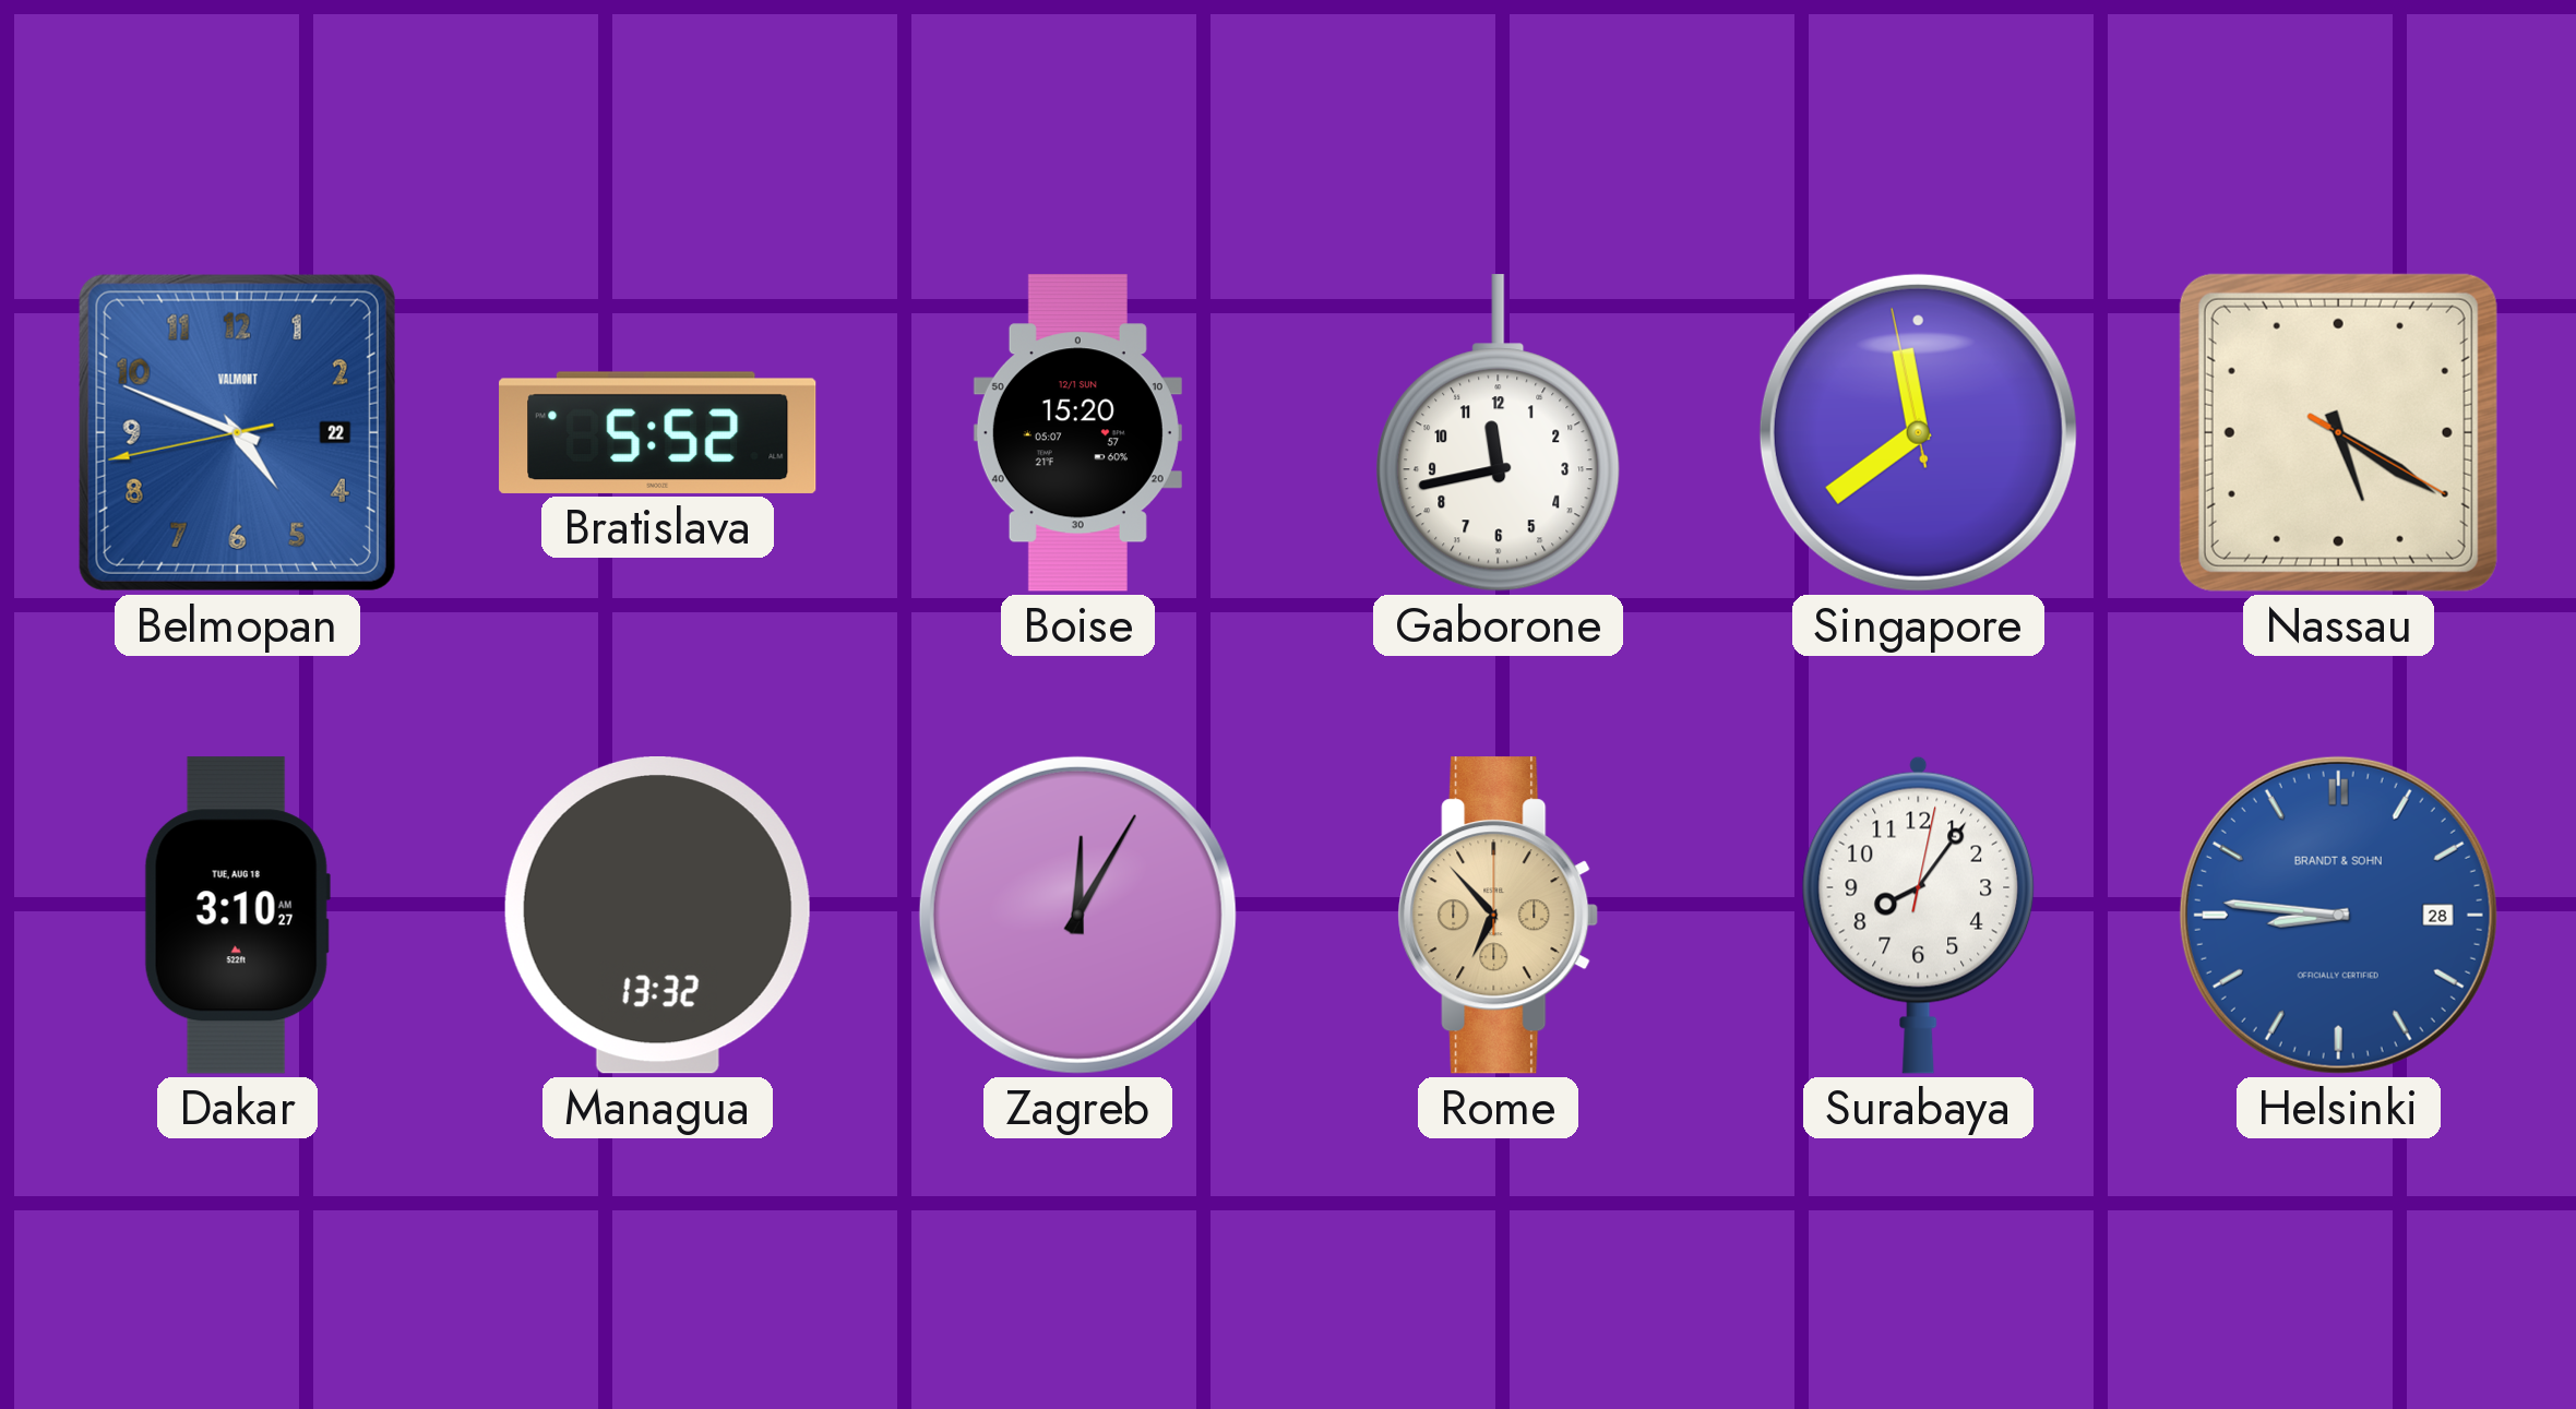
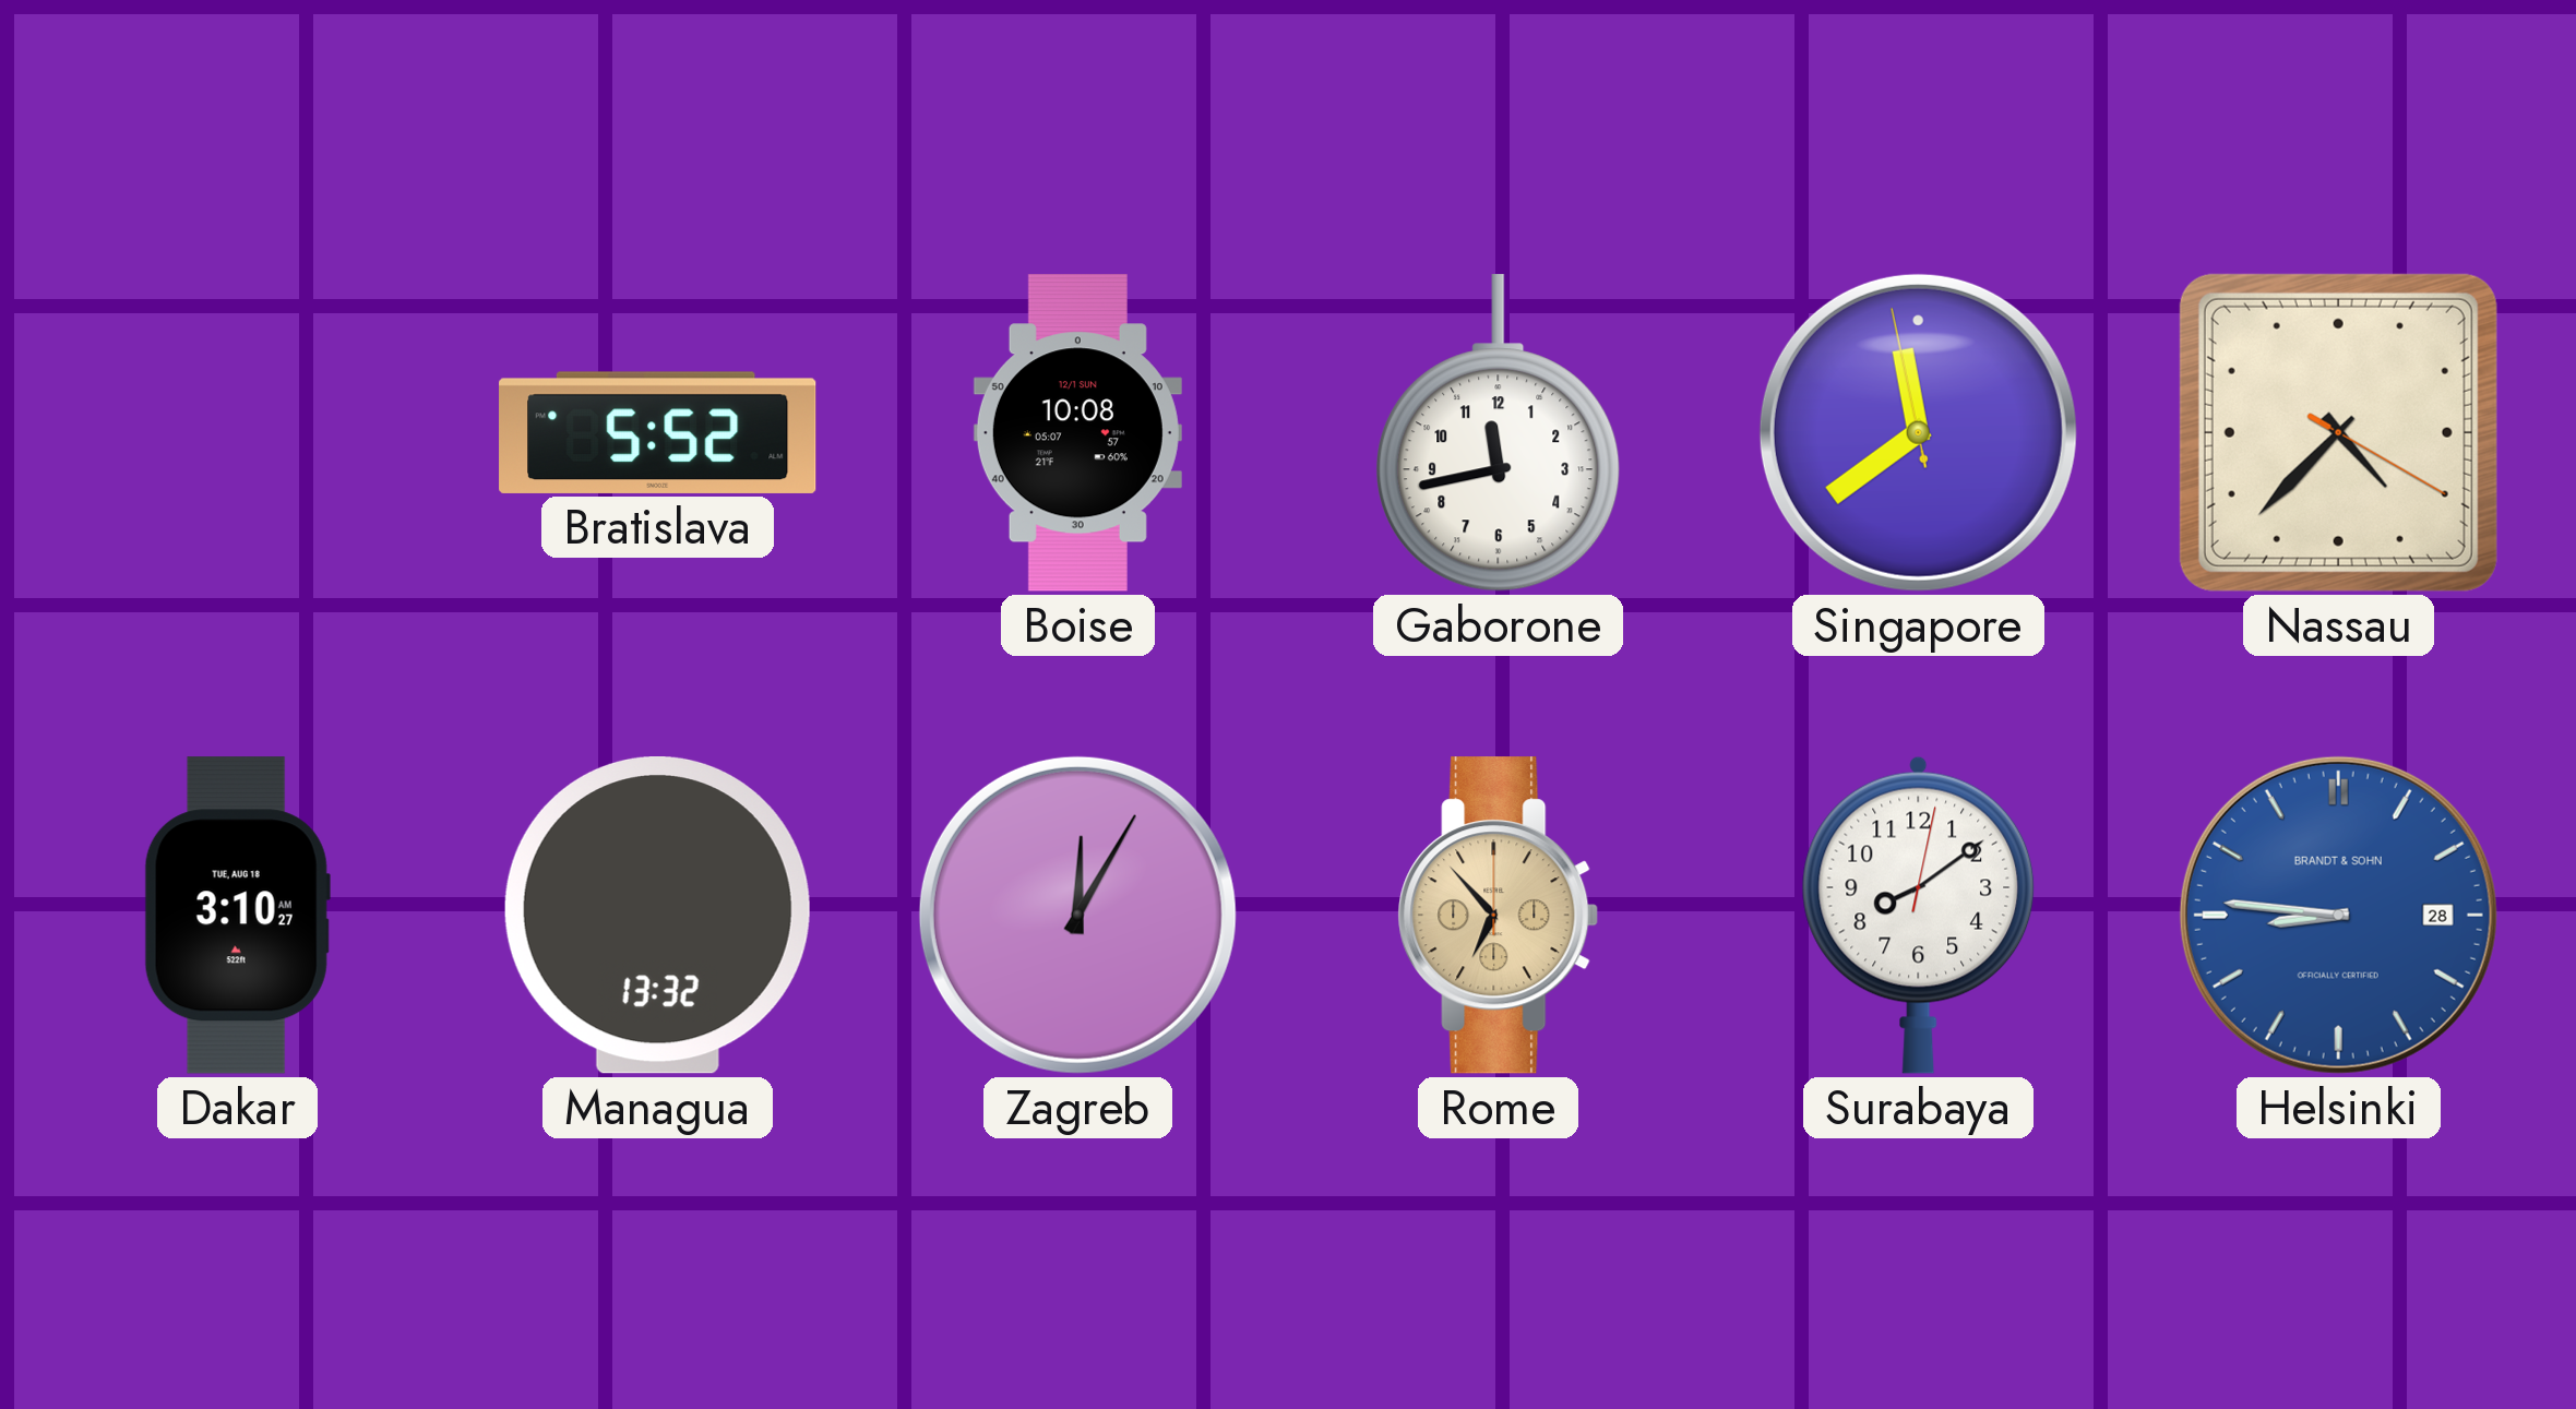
Belmopan: 4:48 -> none
Boise: 15:20 -> 10:08
Nassau: 5:20 -> 4:37
Surabaya: 8:06 -> 8:09
